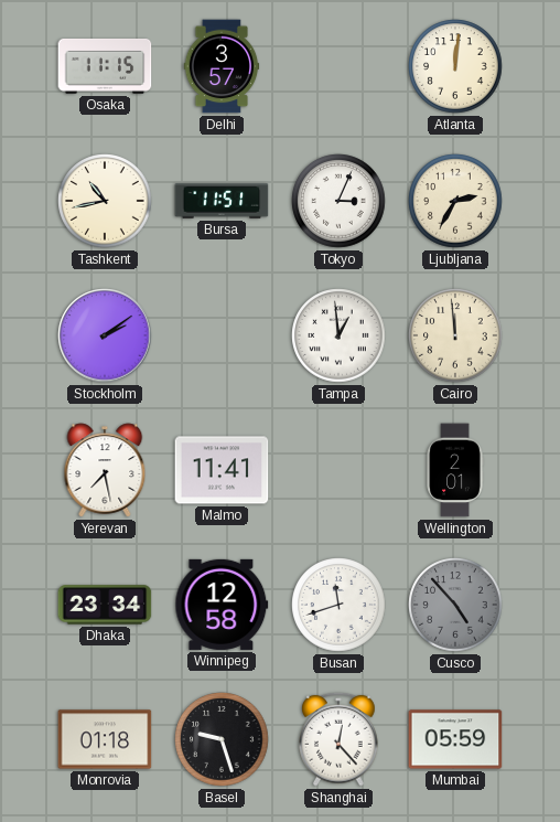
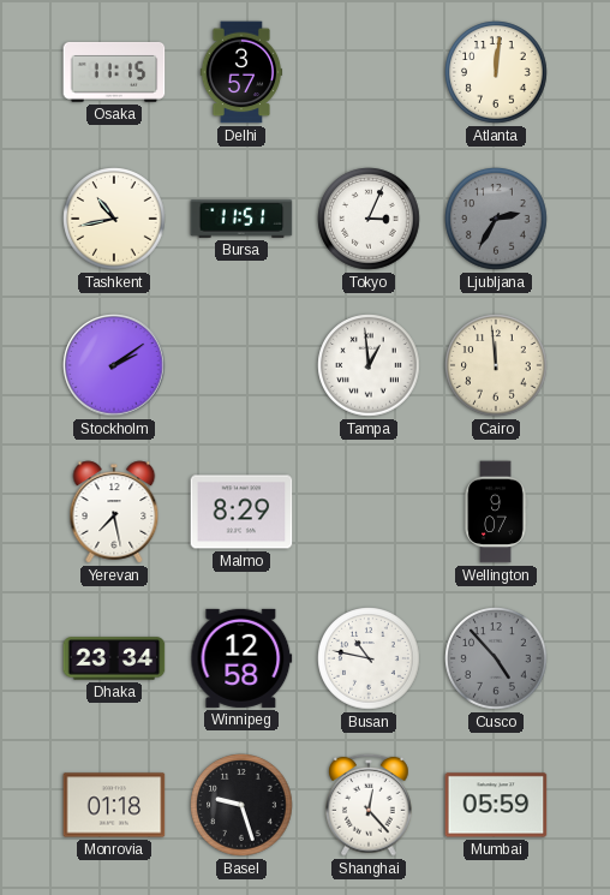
Ljubljana dial: cream -> grey
Malmo: 11:41 -> 8:29
Wellington: 2:01 -> 9:07
Busan: 11:42 -> 10:47
